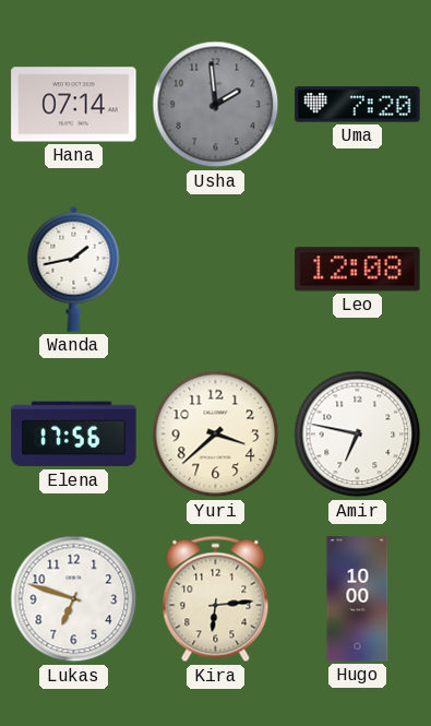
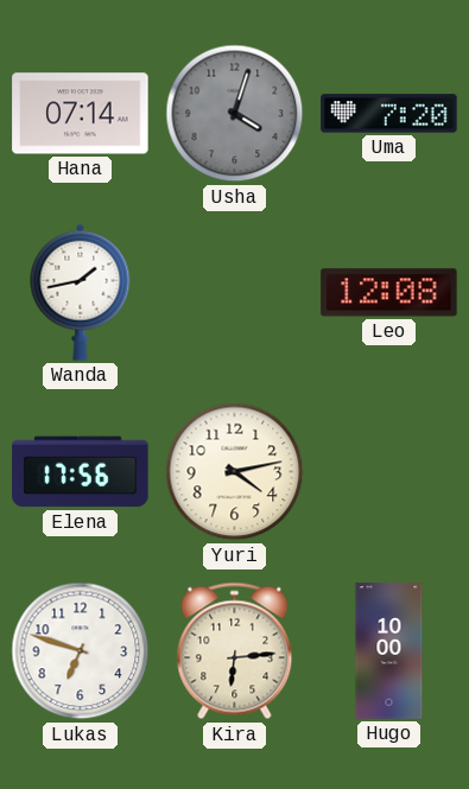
Usha: 1:59 -> 4:03
Yuri: 3:38 -> 4:13
Amir: 6:47 -> none
